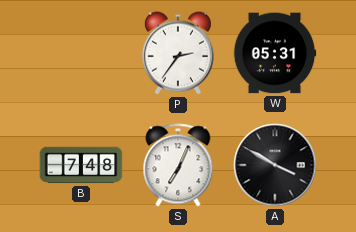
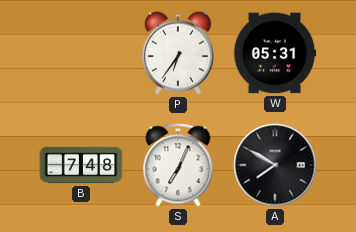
P: 2:36 -> 6:36
A: 3:50 -> 7:50
